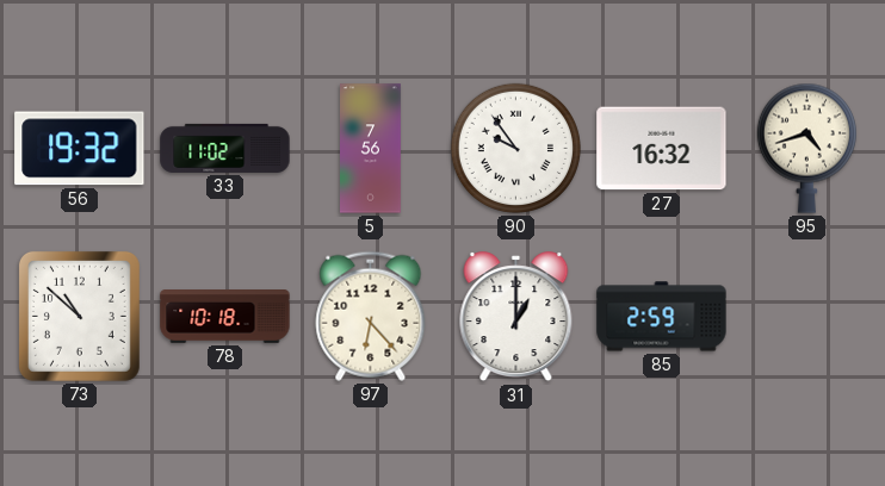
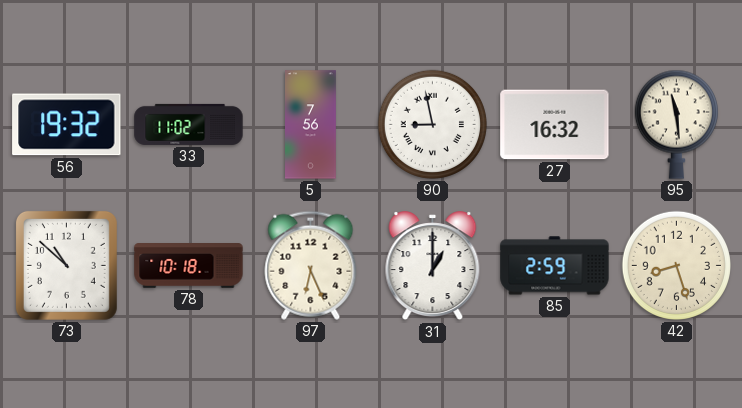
90: 9:54 -> 8:58
95: 4:42 -> 11:29
97: 6:23 -> 6:26
42: none -> 8:27
